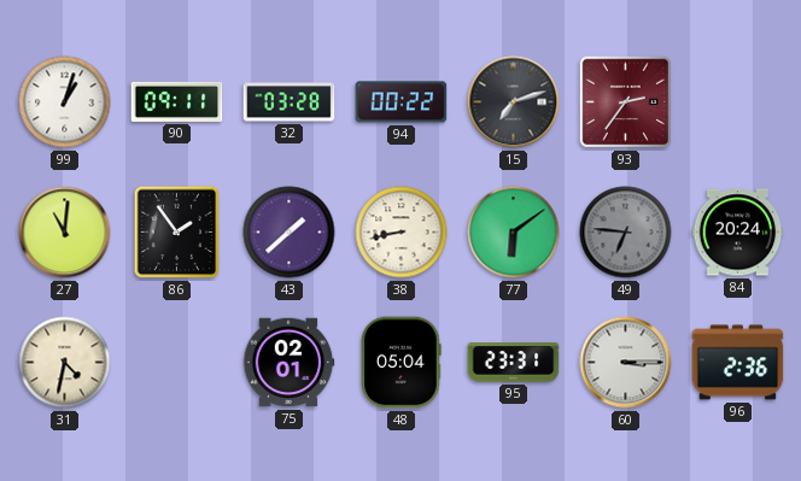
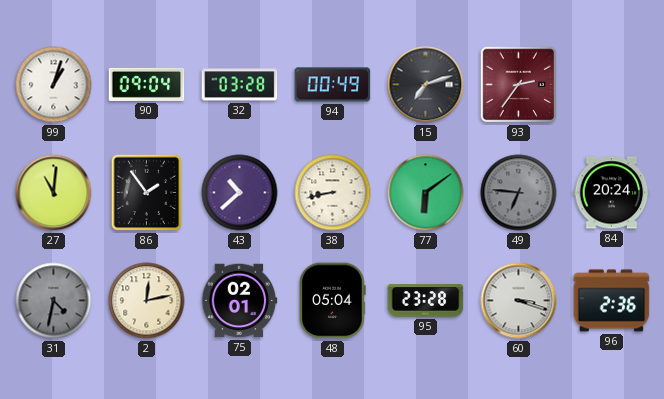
90: 09:11 -> 09:04
94: 00:22 -> 00:49
43: 1:38 -> 10:38
31 dial: cream -> grey
2: none -> 12:13
95: 23:31 -> 23:28
60: 3:15 -> 3:18
